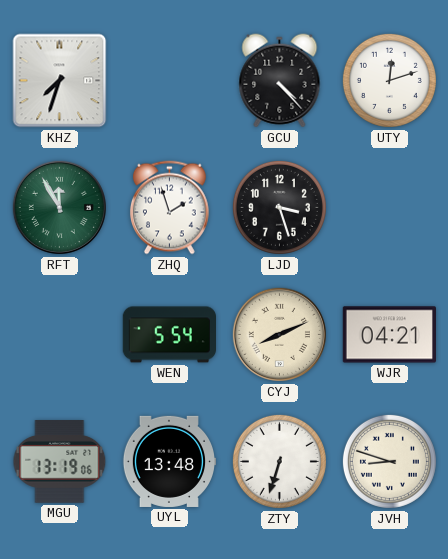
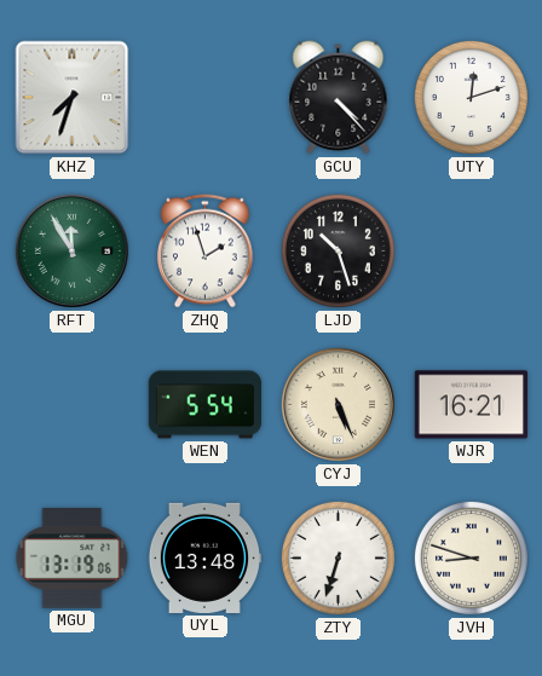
LJD: 3:27 -> 10:27
CYJ: 8:11 -> 5:26
WJR: 04:21 -> 16:21
